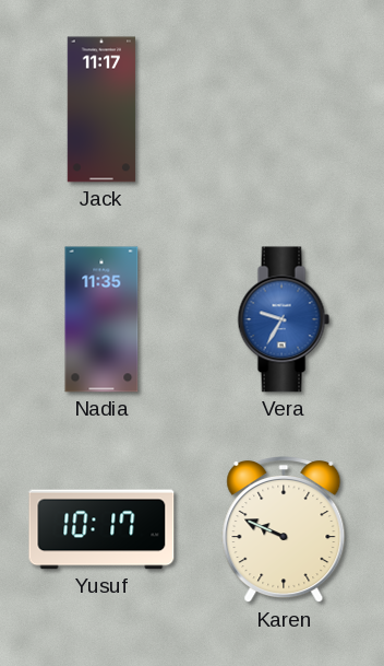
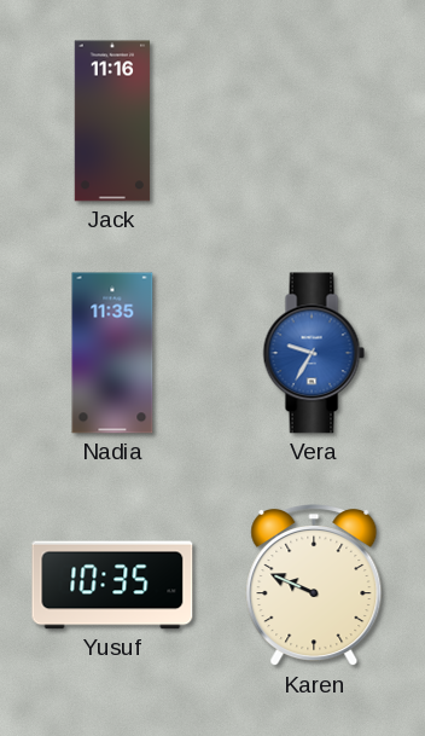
Jack: 11:17 -> 11:16
Yusuf: 10:17 -> 10:35
